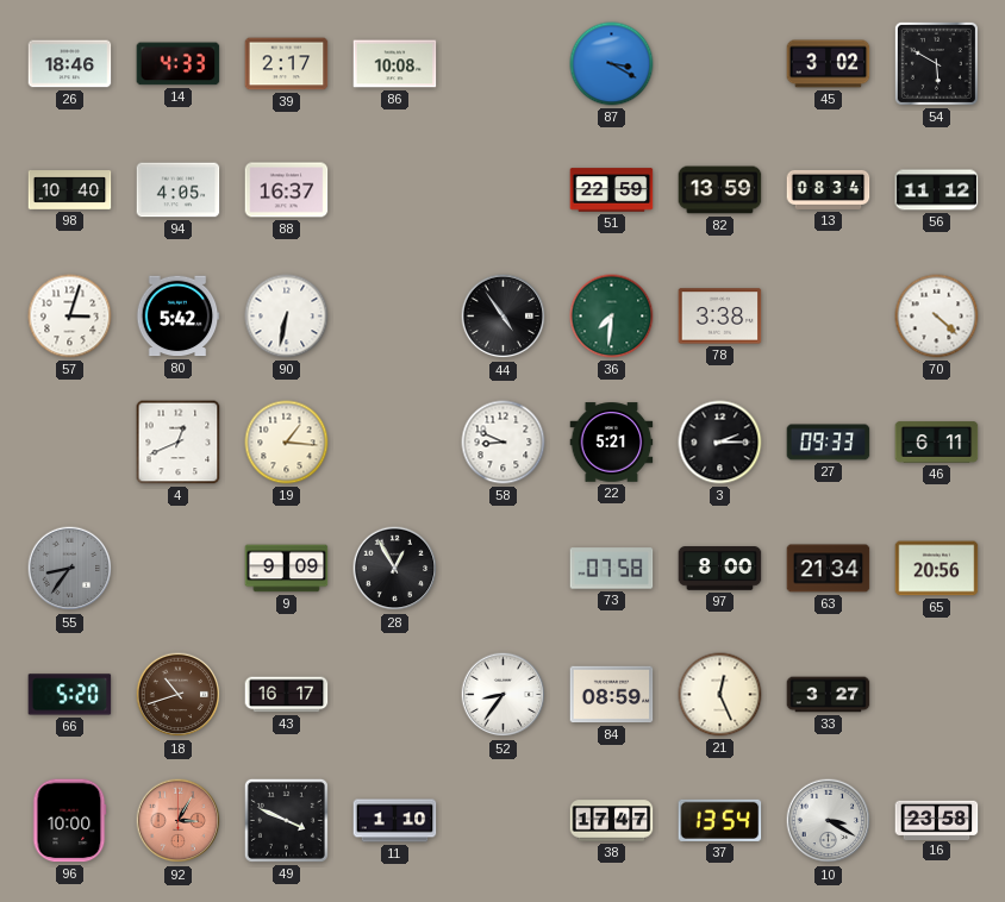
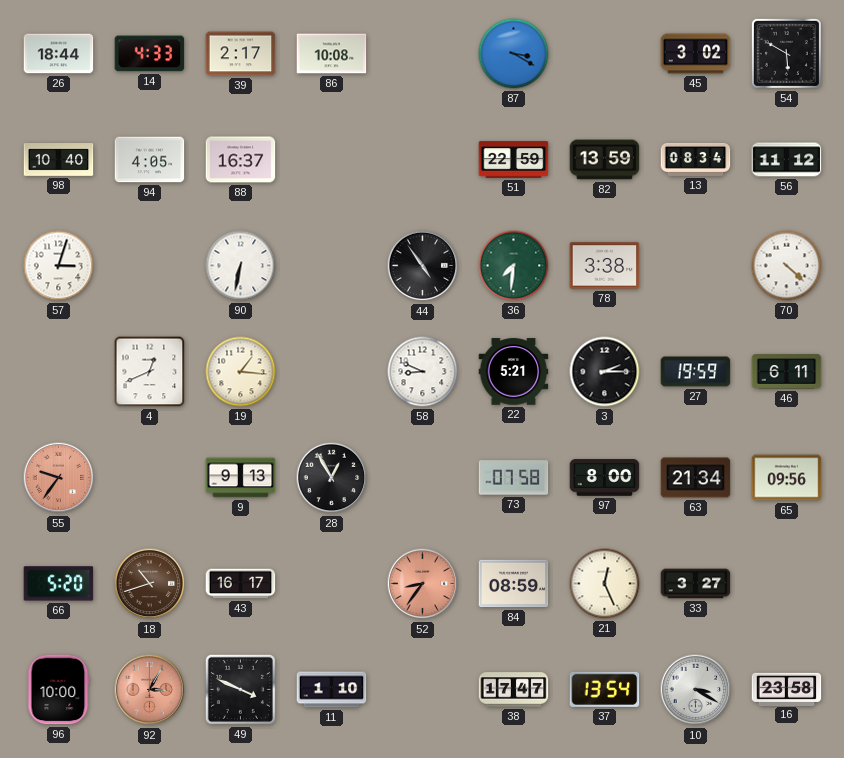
26: 18:46 -> 18:44
80: 5:42 -> none
27: 09:33 -> 19:59
55: 8:36 -> 9:36
55 dial: grey -> salmon
9: 9:09 -> 9:13
65: 20:56 -> 09:56
52 dial: white -> salmon
